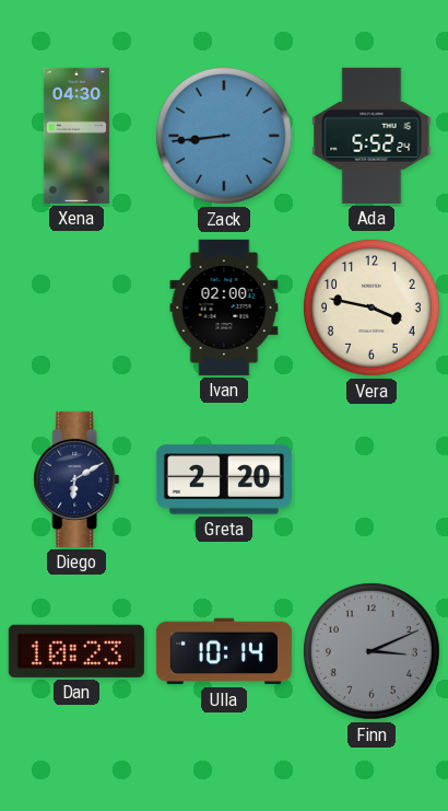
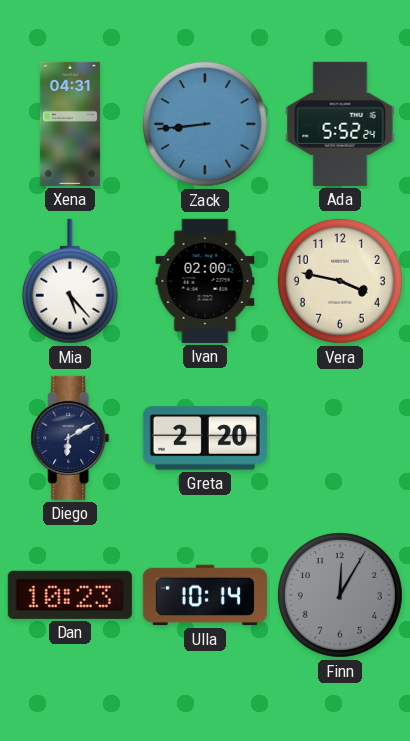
Xena: 04:30 -> 04:31
Mia: none -> 5:23
Finn: 3:11 -> 12:05
